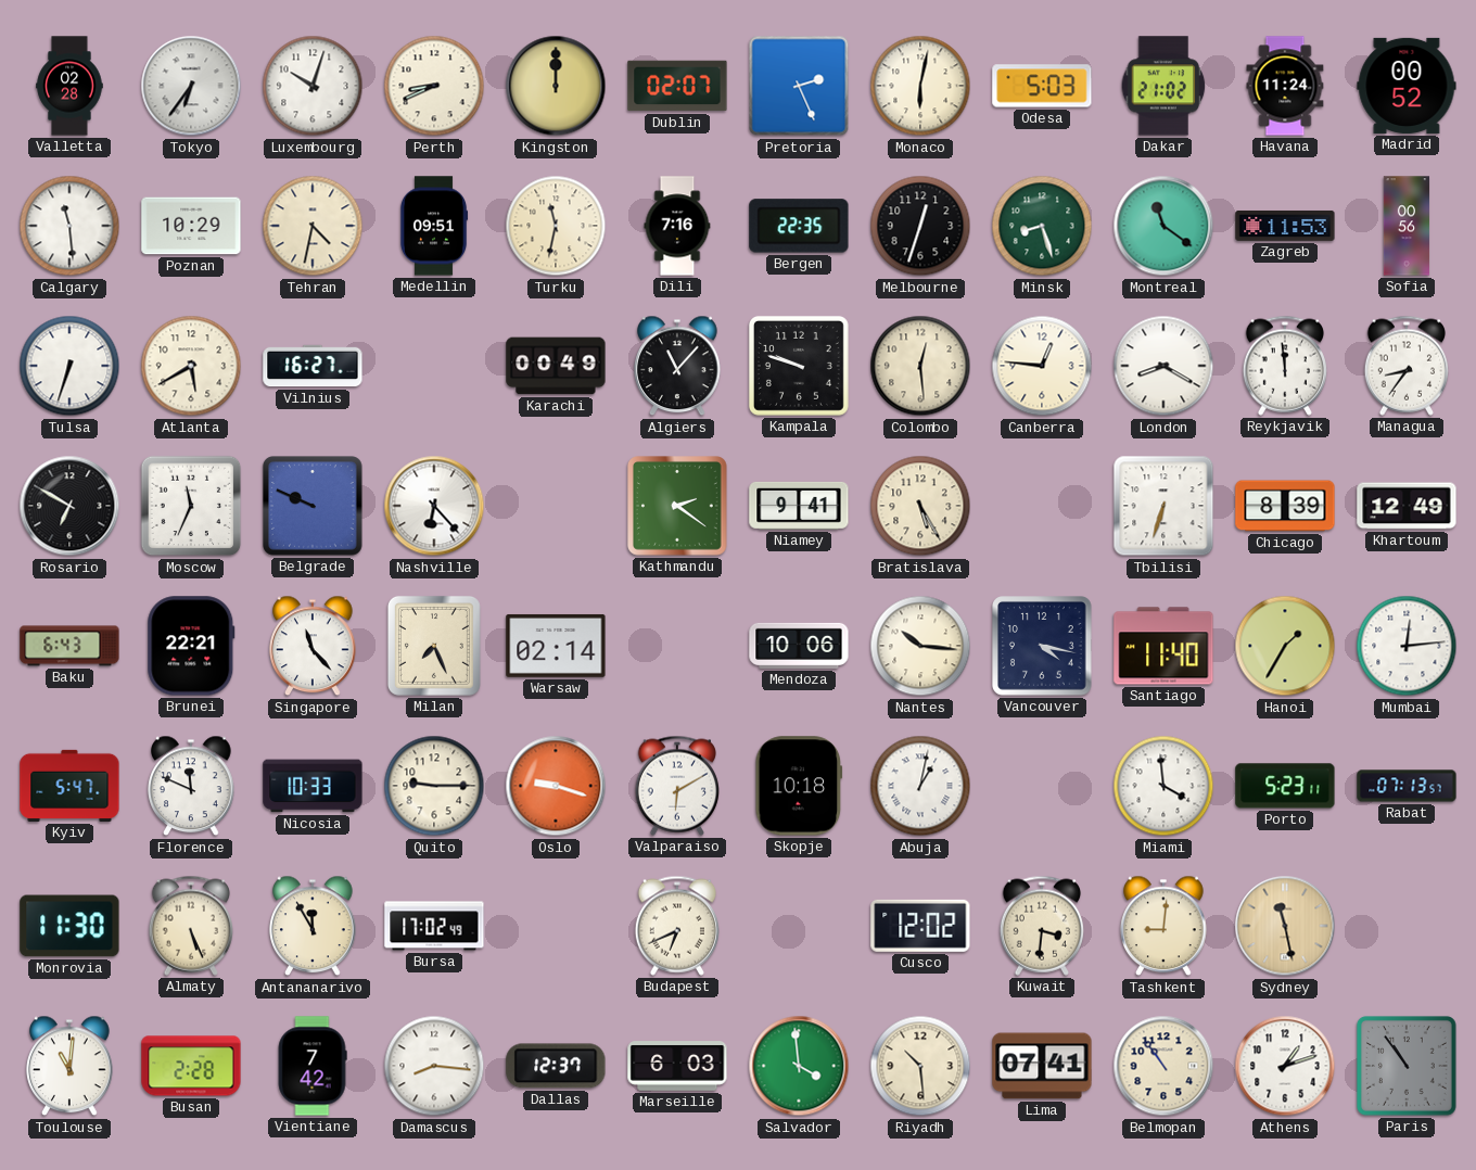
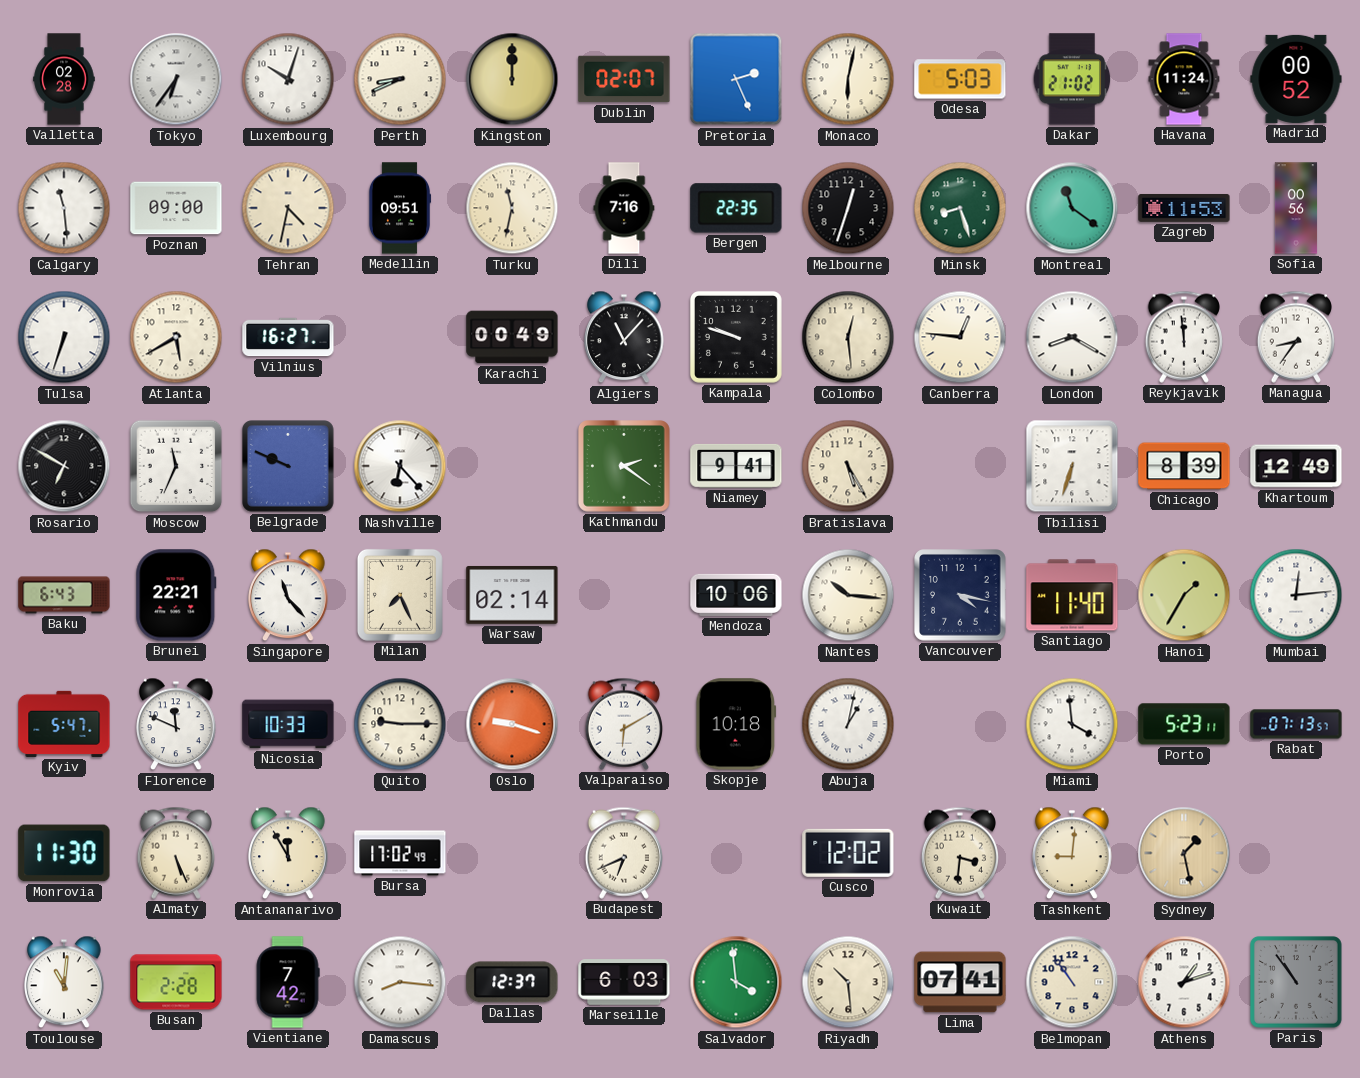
Poznan: 10:29 -> 09:00
Sydney: 11:28 -> 1:28
